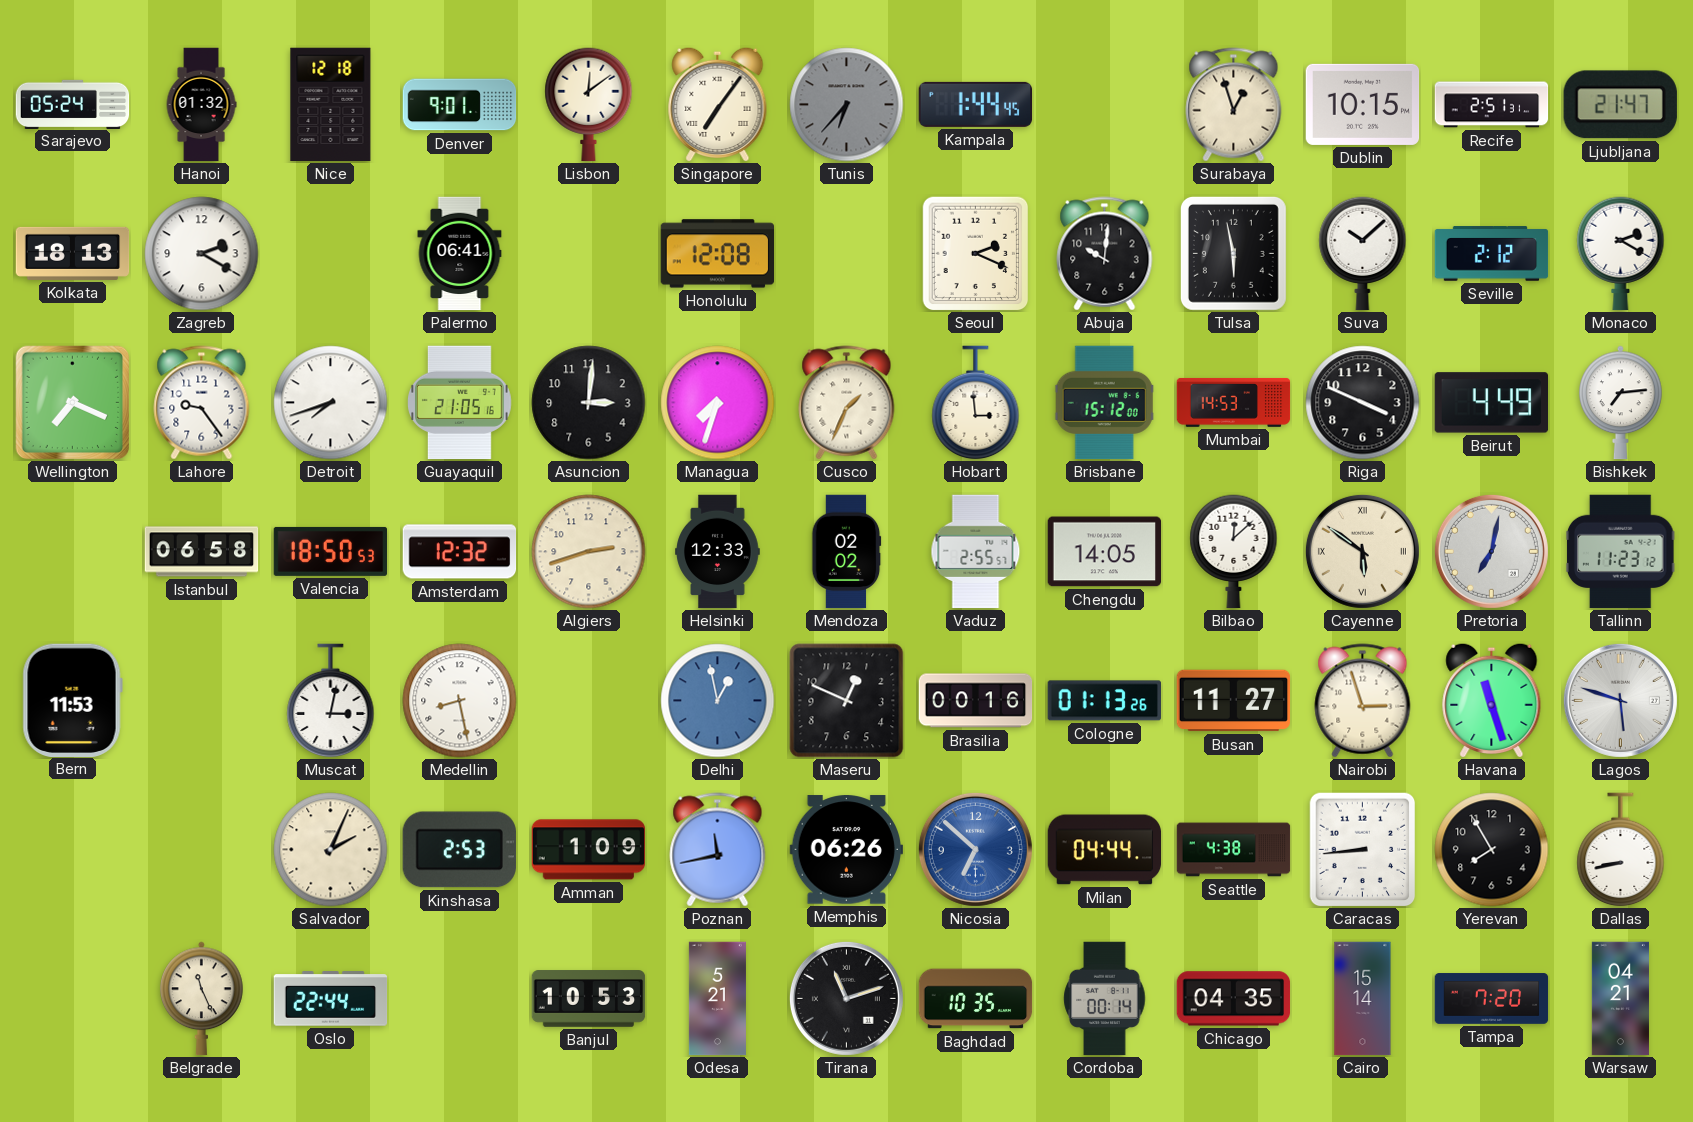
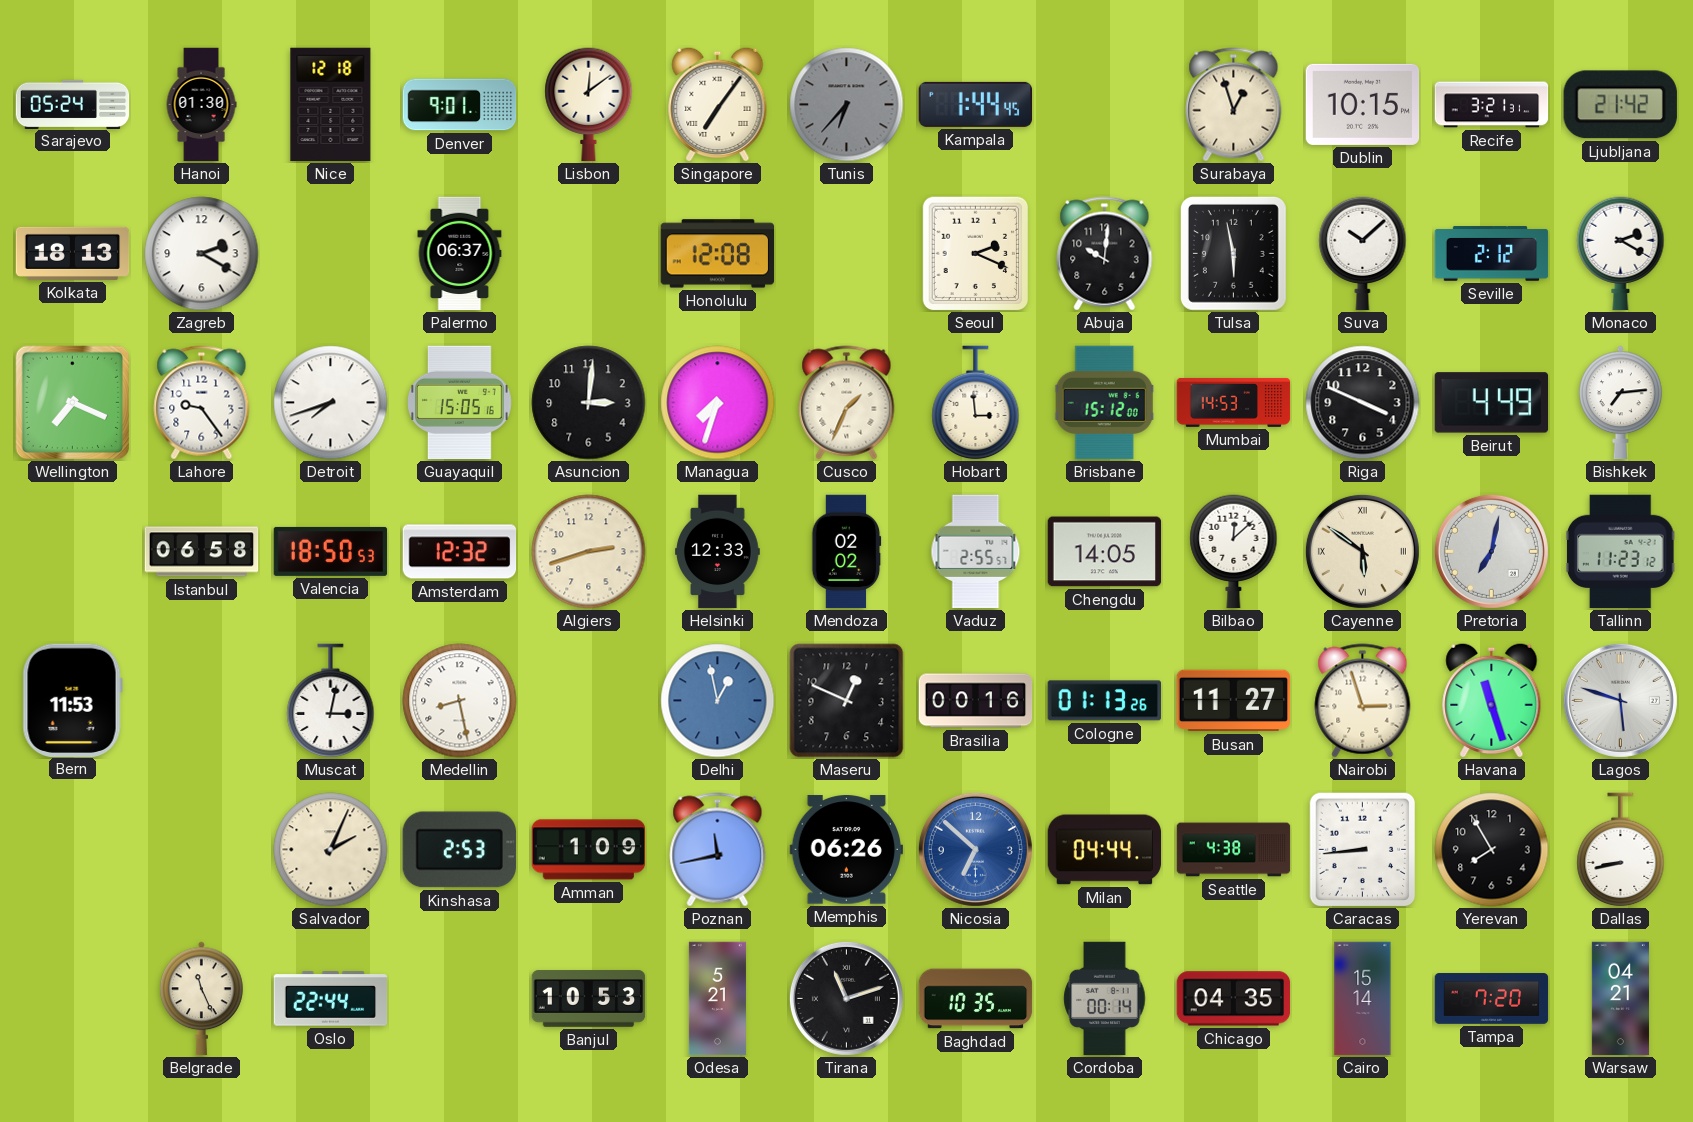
Hanoi: 01:32 -> 01:30
Recife: 2:51 -> 3:21
Ljubljana: 21:47 -> 21:42
Palermo: 06:41 -> 06:37
Guayaquil: 21:05 -> 15:05
